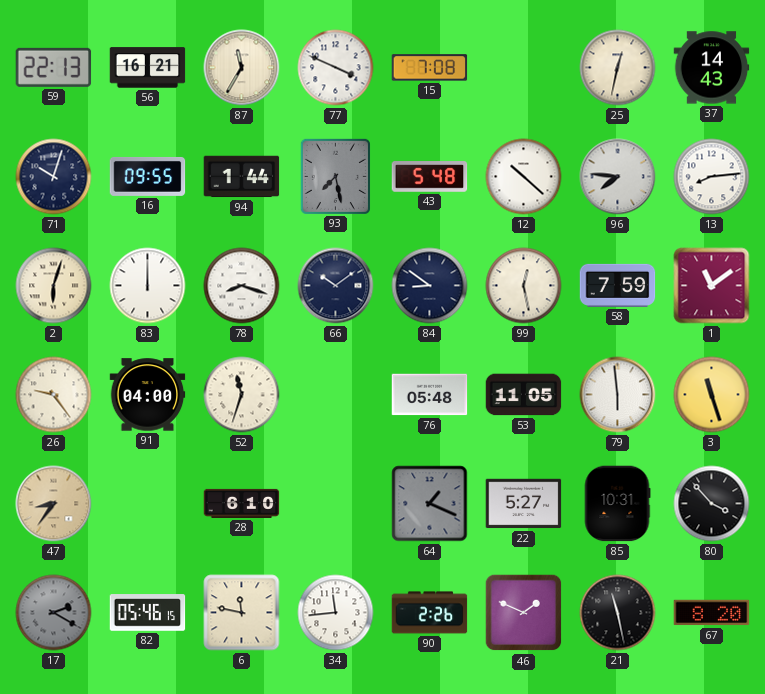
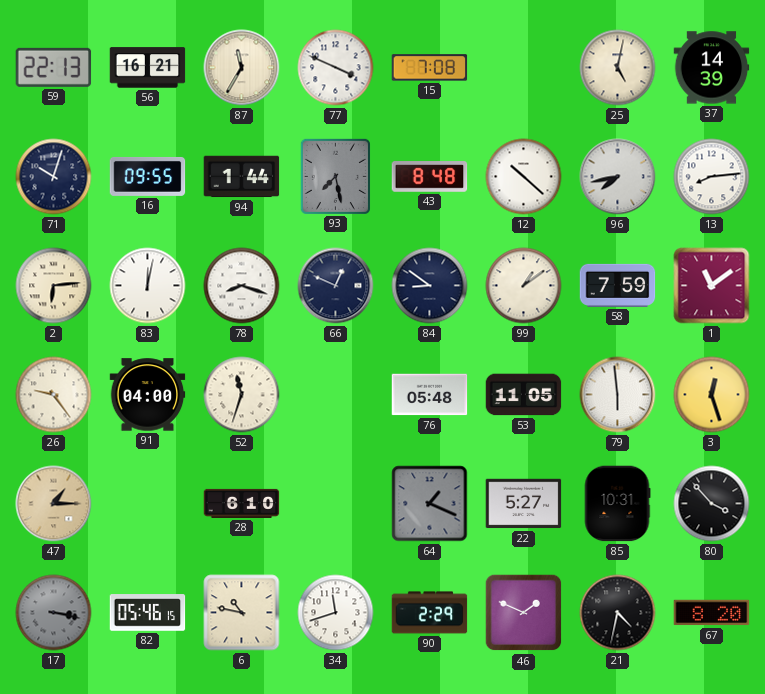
25: 12:32 -> 5:02
37: 14:43 -> 14:39
43: 5:48 -> 8:48
96: 7:46 -> 7:43
2: 6:03 -> 6:14
83: 12:00 -> 12:02
66: 10:09 -> 12:49
99: 12:28 -> 1:09
3: 11:27 -> 12:27
47: 8:36 -> 1:15
17: 2:20 -> 3:17
6: 11:47 -> 10:47
34: 11:44 -> 11:42
90: 2:26 -> 2:29
21: 11:28 -> 4:32
